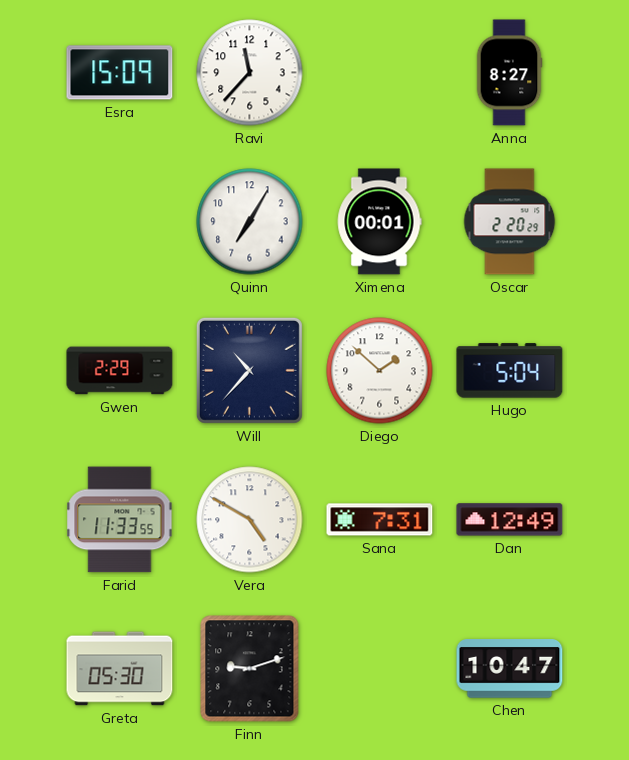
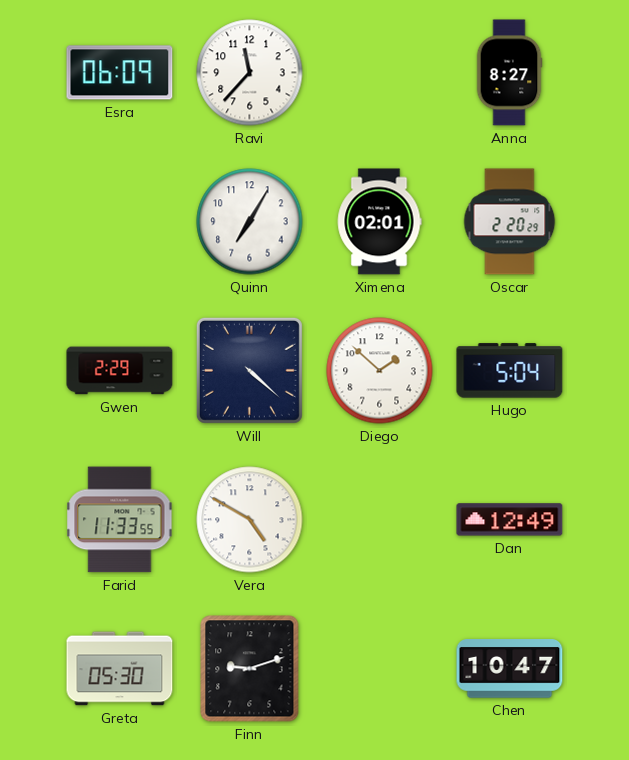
Esra: 15:09 -> 06:09
Ximena: 00:01 -> 02:01
Will: 10:37 -> 4:22
Sana: 7:31 -> none
